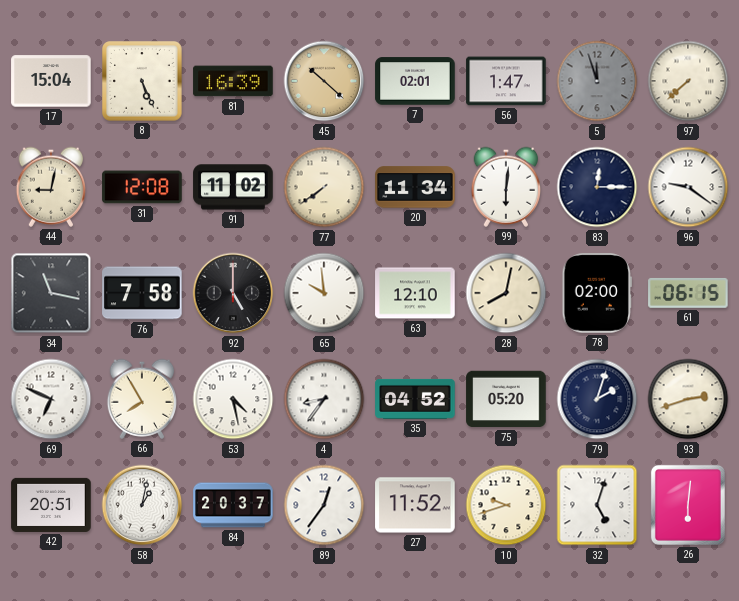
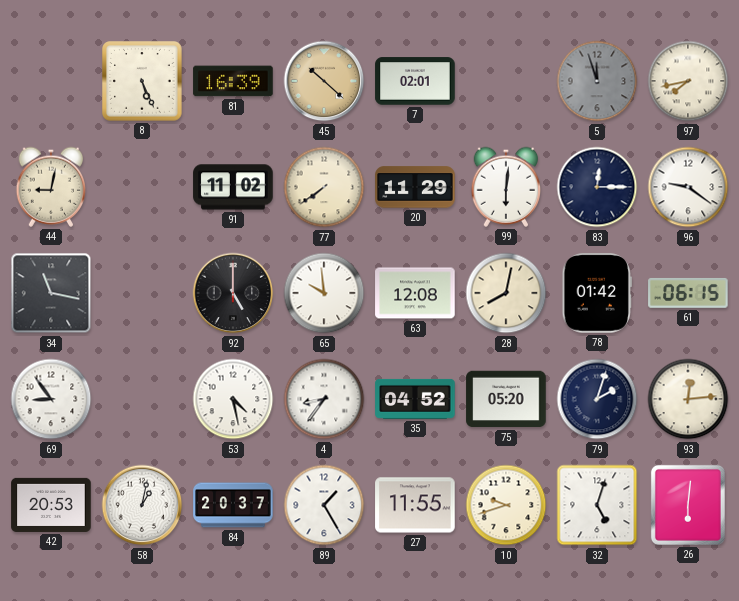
17: 15:04 -> none
56: 1:47 -> none
97: 7:38 -> 7:43
31: 12:08 -> none
20: 11:34 -> 11:29
76: 7:58 -> none
63: 12:10 -> 12:08
78: 02:00 -> 01:42
69: 6:49 -> 8:54
66: 7:55 -> none
93: 2:42 -> 12:14
42: 20:51 -> 20:53
89: 12:36 -> 1:25
27: 11:52 -> 11:55
